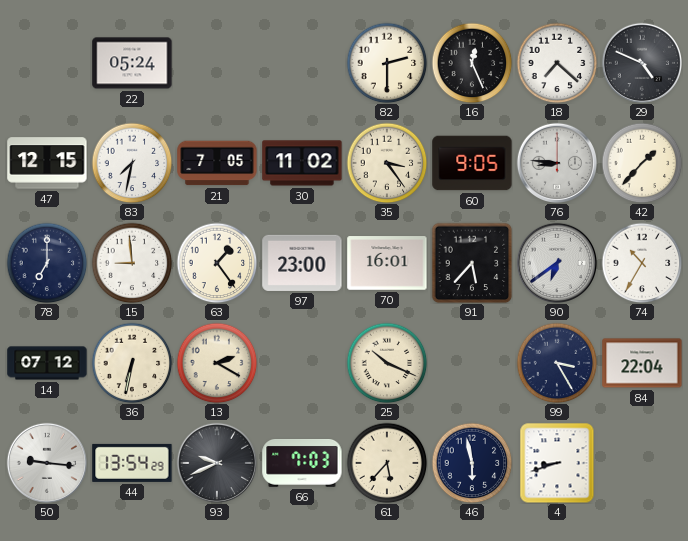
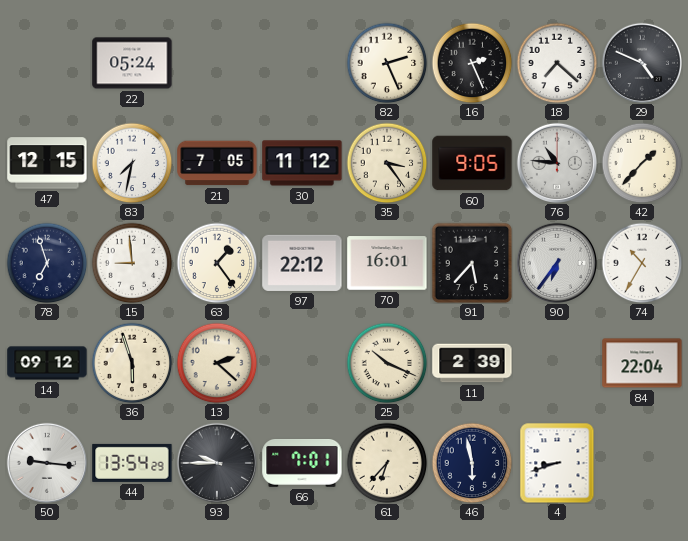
82: 2:30 -> 2:26
16: 12:26 -> 2:26
30: 11:02 -> 11:12
76: 8:46 -> 10:46
78: 7:00 -> 6:57
97: 23:00 -> 22:12
90: 6:39 -> 6:36
14: 07:12 -> 09:12
36: 6:32 -> 5:57
13: 2:20 -> 2:22
11: none -> 2:39
99: 3:25 -> none
93: 9:41 -> 9:45
66: 7:03 -> 7:01
61: 5:37 -> 6:37
